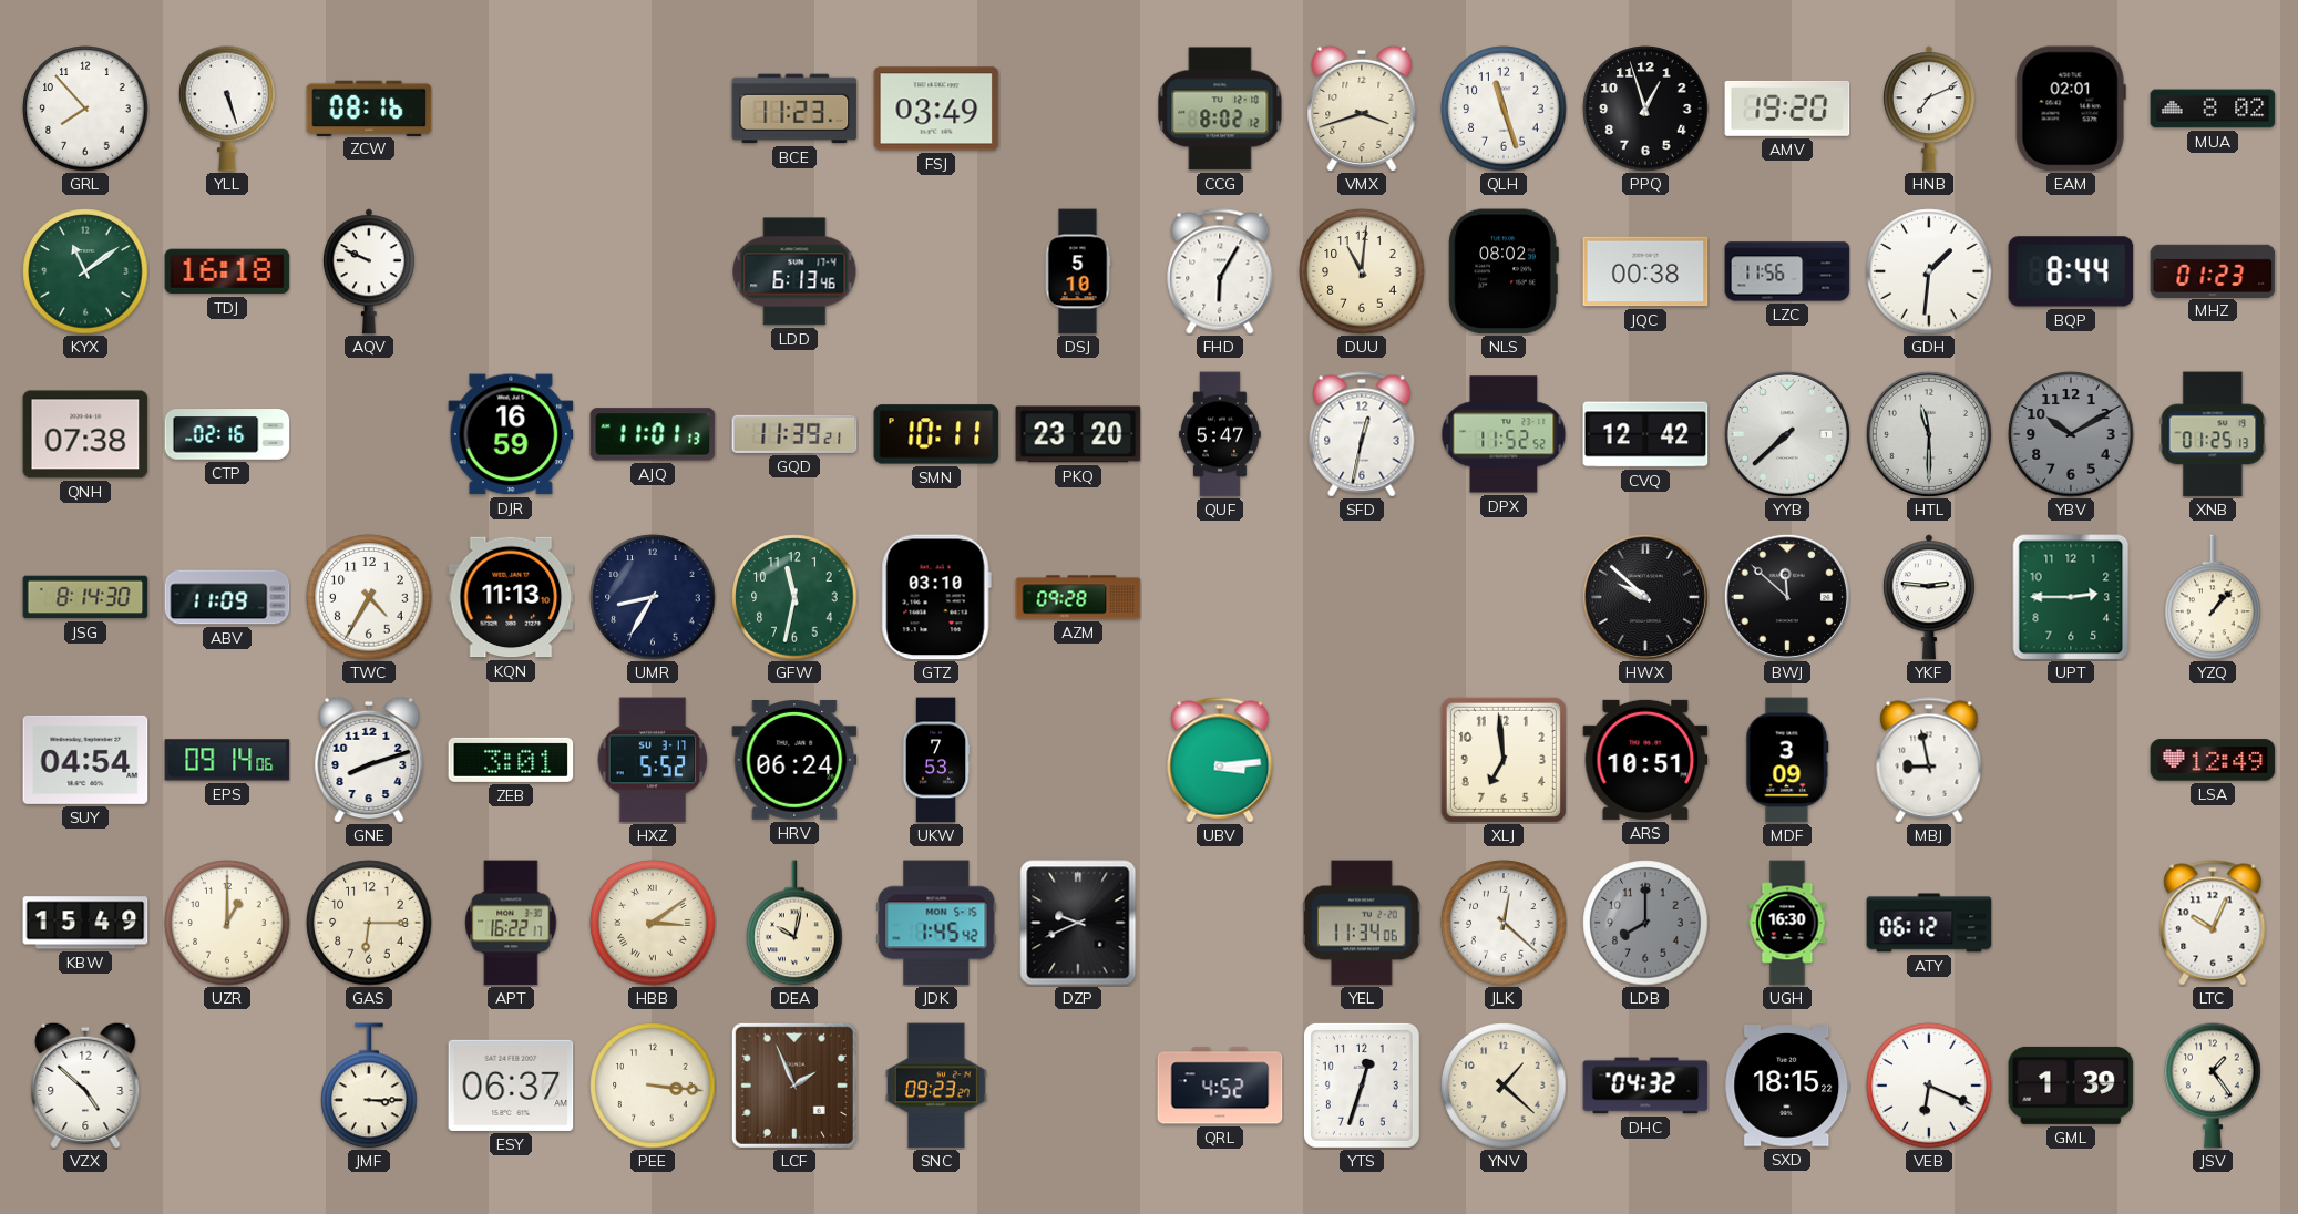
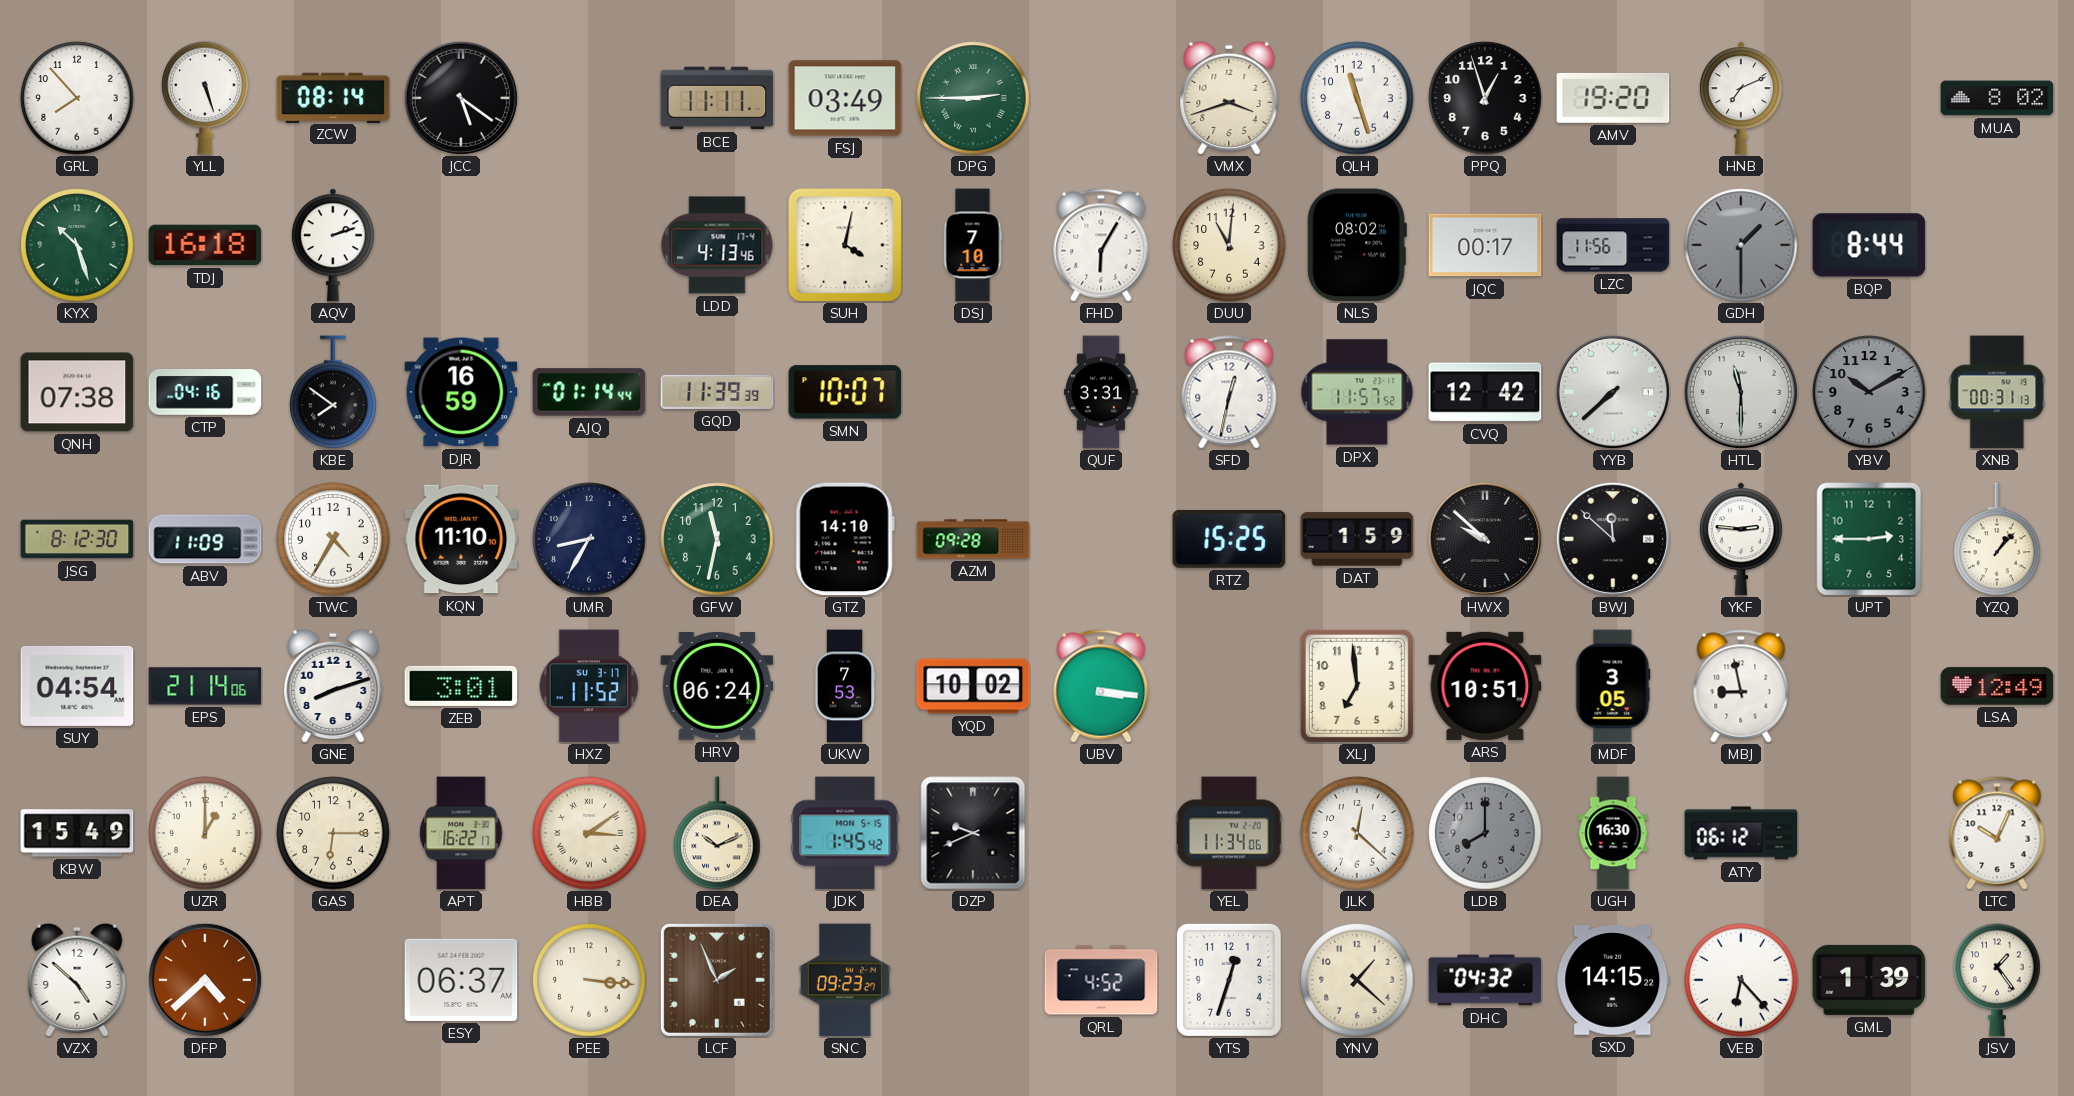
ZCW: 08:16 -> 08:14
JCC: none -> 5:21
BCE: 11:23 -> 11:11
DPG: none -> 2:45
CCG: 8:02 -> none
EAM: 02:01 -> none
KYX: 11:09 -> 10:27
AQV: 9:49 -> 2:12
LDD: 6:13 -> 4:13
SUH: none -> 4:02
DSJ: 5:10 -> 7:10
JQC: 00:38 -> 00:17
GDH: 1:31 -> 1:30
GDH dial: white -> grey
MHZ: 01:23 -> none
CTP: 02:16 -> 04:16
KBE: none -> 7:51
AJQ: 11:01 -> 01:14
GQD: 11:39:21 -> 11:39:39
SMN: 10:11 -> 10:07
PKQ: 23:20 -> none
QUF: 5:47 -> 3:31
DPX: 11:52 -> 11:57
XNB: 01:25 -> 00:31
JSG: 8:14 -> 8:12
KQN: 11:13 -> 11:10
GTZ: 03:10 -> 14:10
RTZ: none -> 15:25
DAT: none -> 1:59
EPS: 09:14 -> 21:14
HXZ: 5:52 -> 11:52
YQD: none -> 10:02
UBV: 3:14 -> 3:16
MDF: 3:09 -> 3:05
DEA: 10:02 -> 10:11
DFP: none -> 4:38
JMF: 3:15 -> none
SXD: 18:15 -> 14:15
VEB: 6:19 -> 6:23
